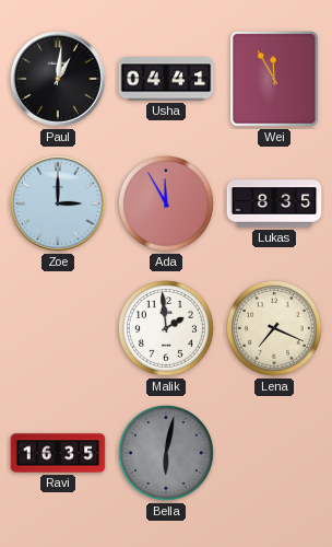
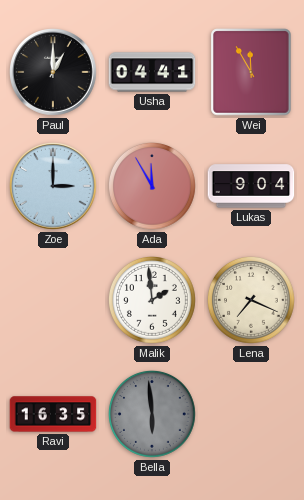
Paul: 1:01 -> 1:00
Lukas: 8:35 -> 9:04
Bella: 6:02 -> 5:59
